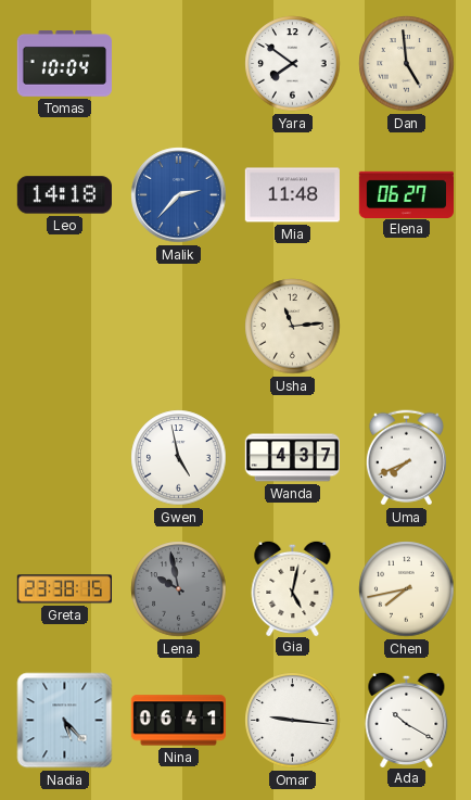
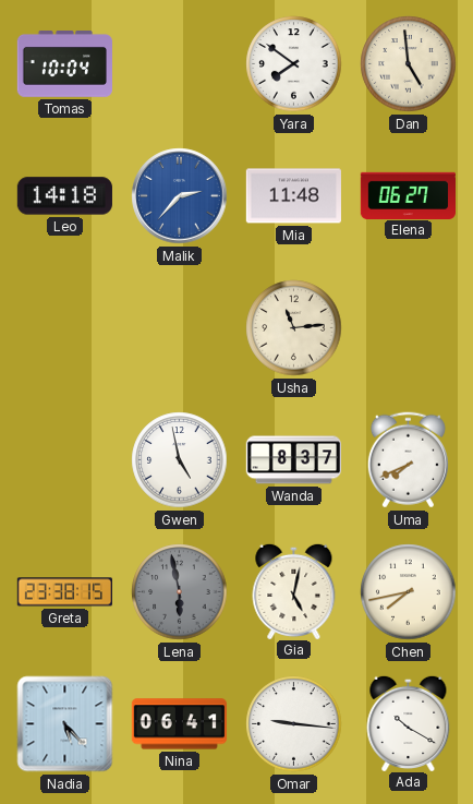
Wanda: 4:37 -> 8:37
Lena: 9:58 -> 5:58
